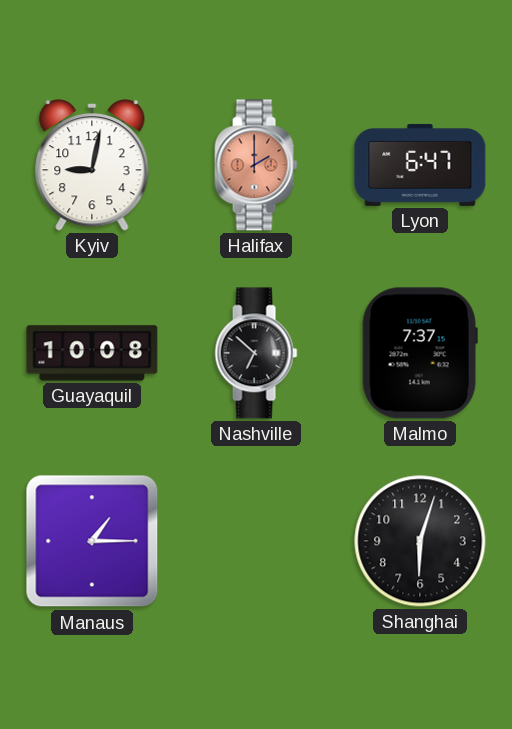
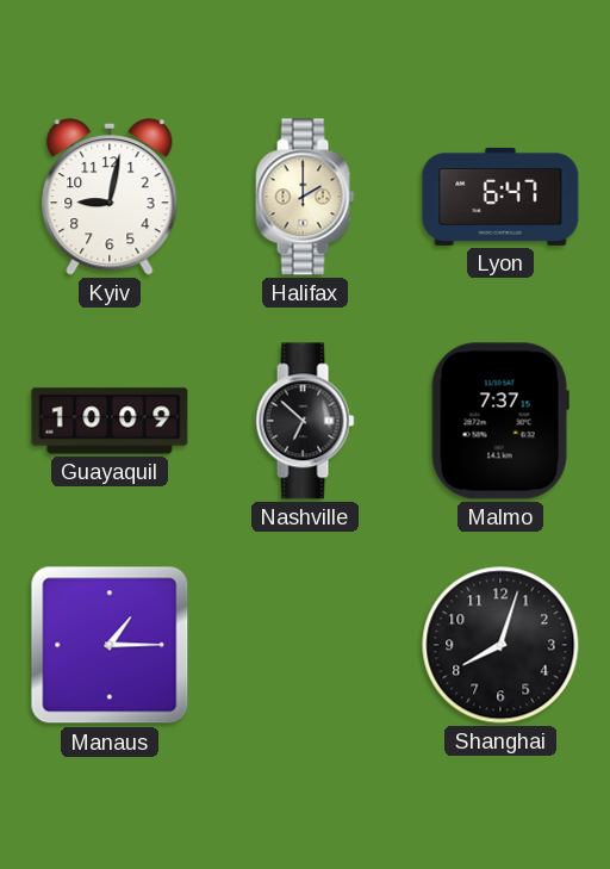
Halifax dial: salmon -> cream
Guayaquil: 10:08 -> 10:09
Shanghai: 6:03 -> 8:03
